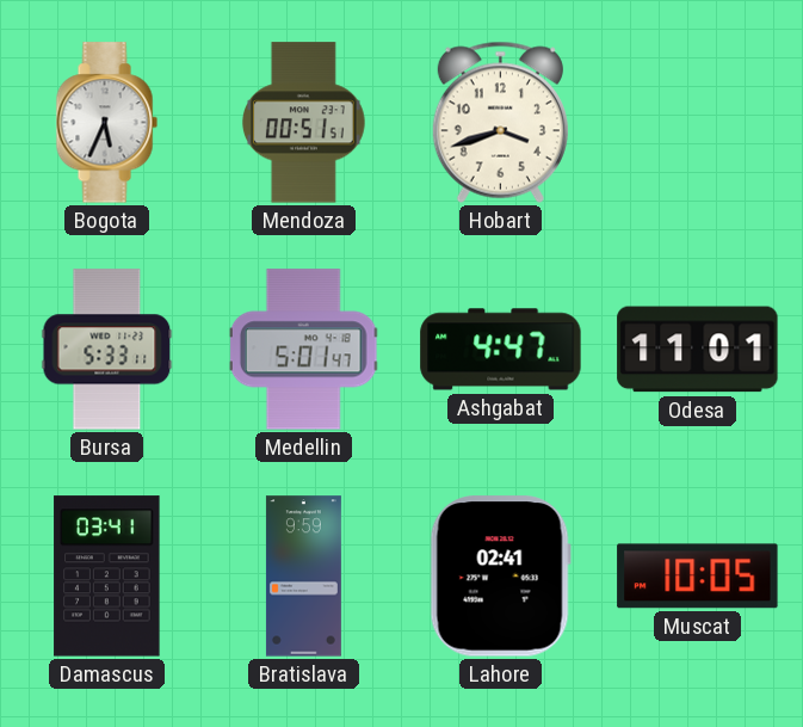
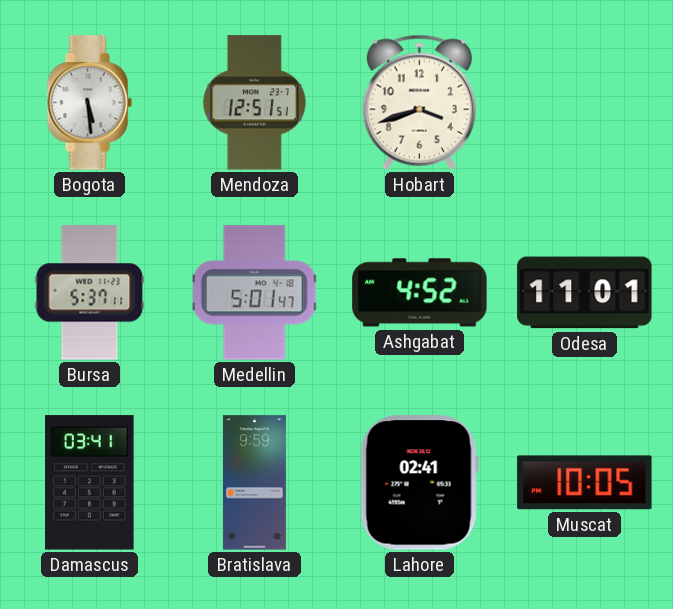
Bogota: 5:34 -> 5:29
Mendoza: 00:51 -> 12:51
Bursa: 5:33 -> 5:37
Ashgabat: 4:47 -> 4:52
